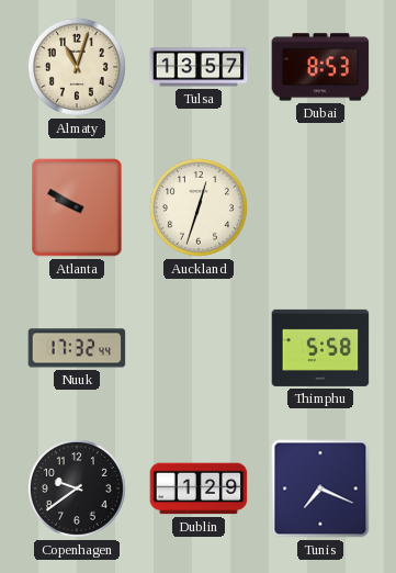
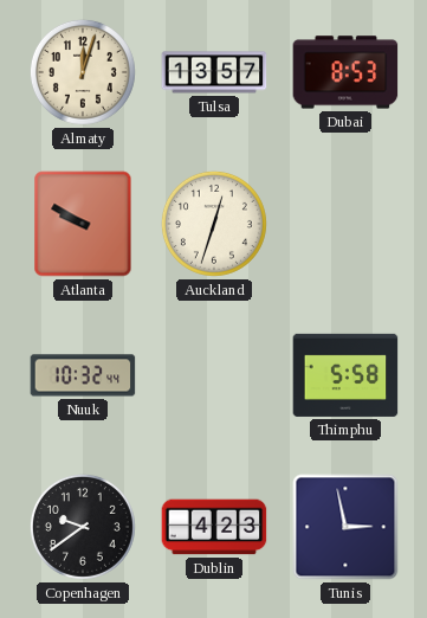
Almaty: 11:03 -> 12:03
Nuuk: 17:32 -> 10:32
Dublin: 1:29 -> 4:23
Tunis: 7:19 -> 2:58
